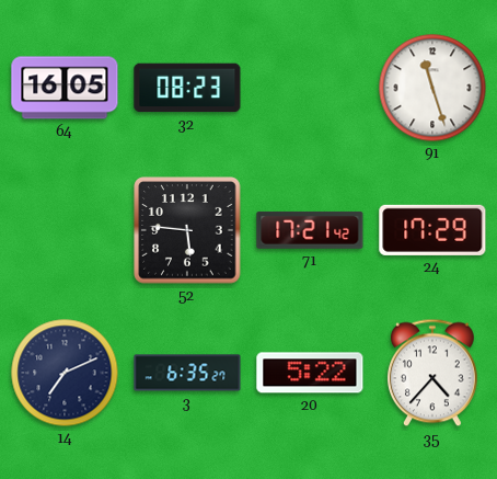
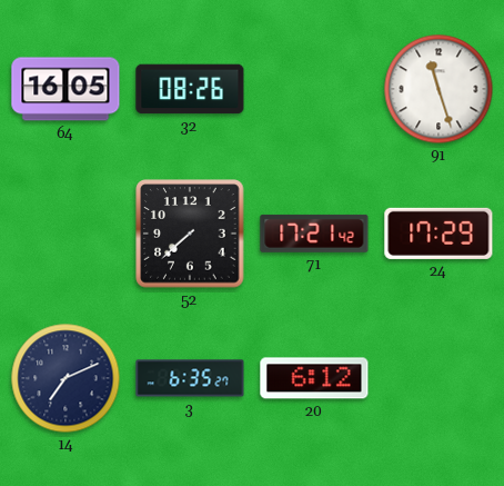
32: 08:23 -> 08:26
52: 5:46 -> 7:38
20: 5:22 -> 6:12
35: 4:37 -> none
